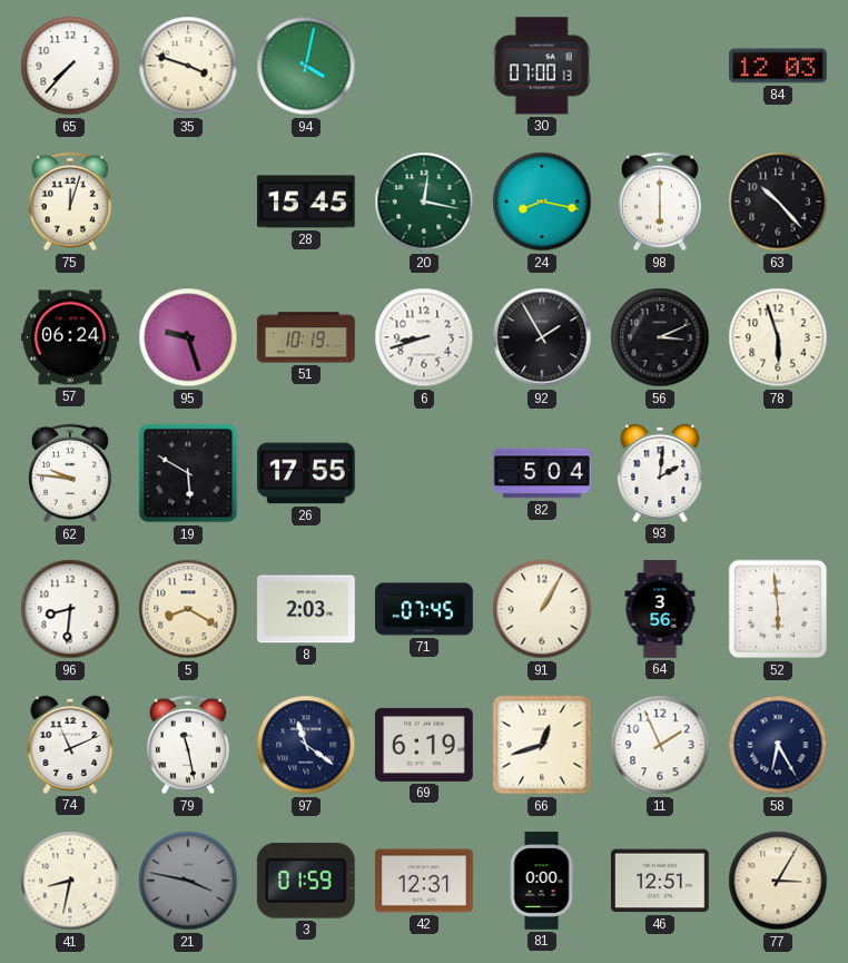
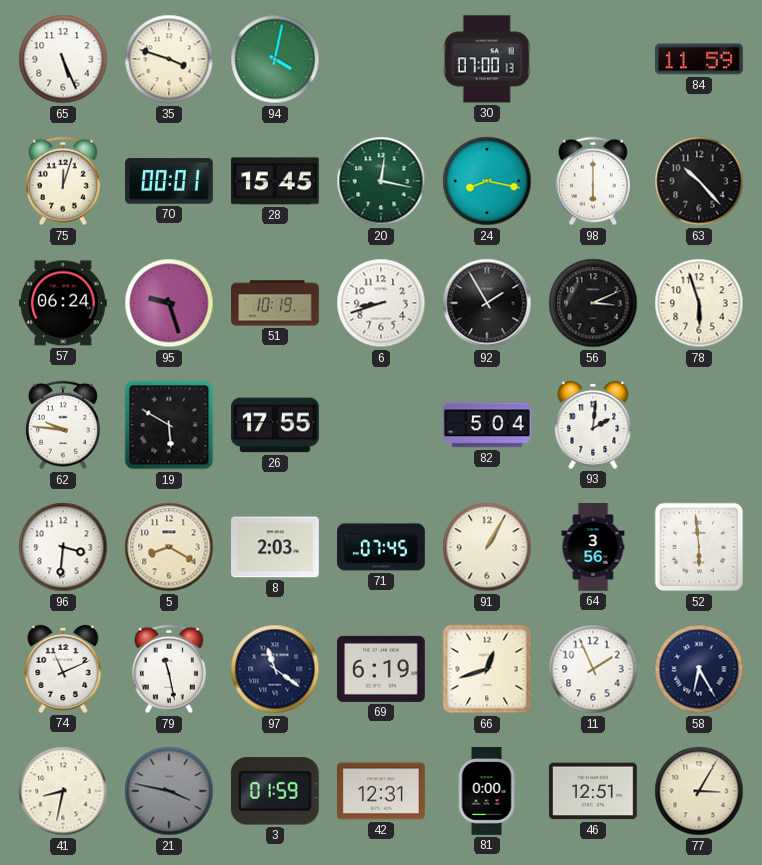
65: 7:37 -> 5:26
84: 12:03 -> 11:59
70: none -> 00:01
96: 8:31 -> 3:31
